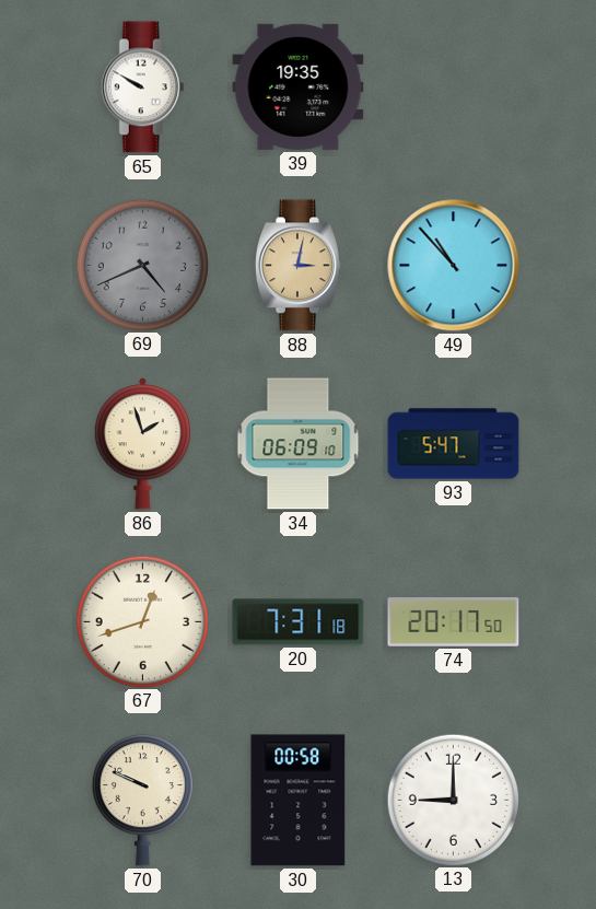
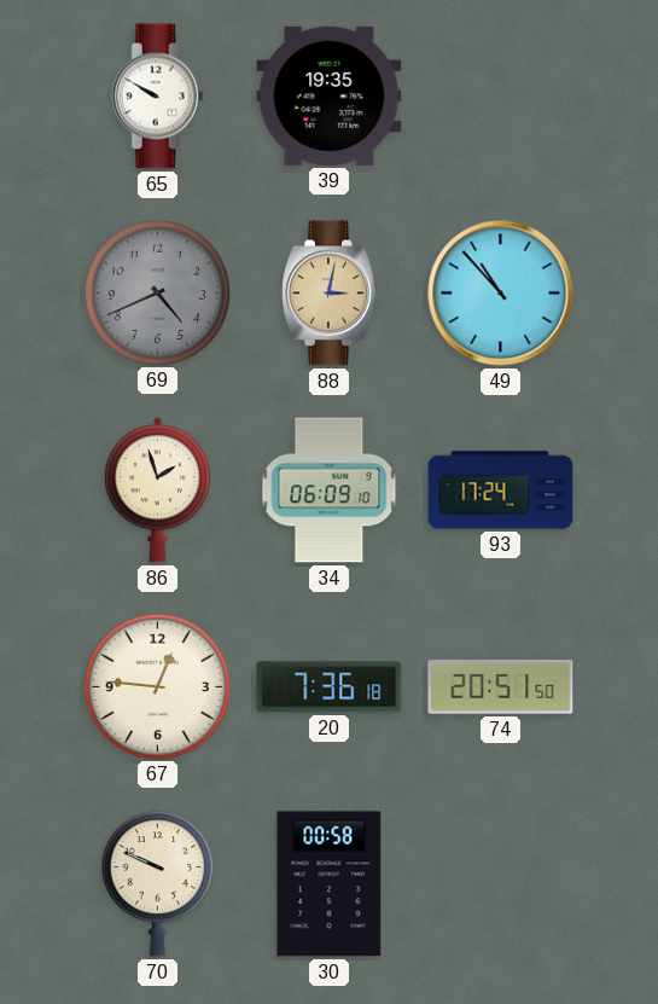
93: 5:47 -> 17:24
67: 12:42 -> 12:46
20: 7:31 -> 7:36
74: 20:17 -> 20:51
13: 9:00 -> none
